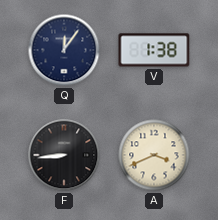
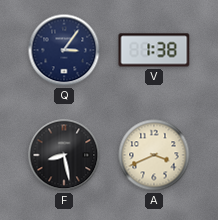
Q: 12:06 -> 3:06
F: 8:44 -> 8:28
